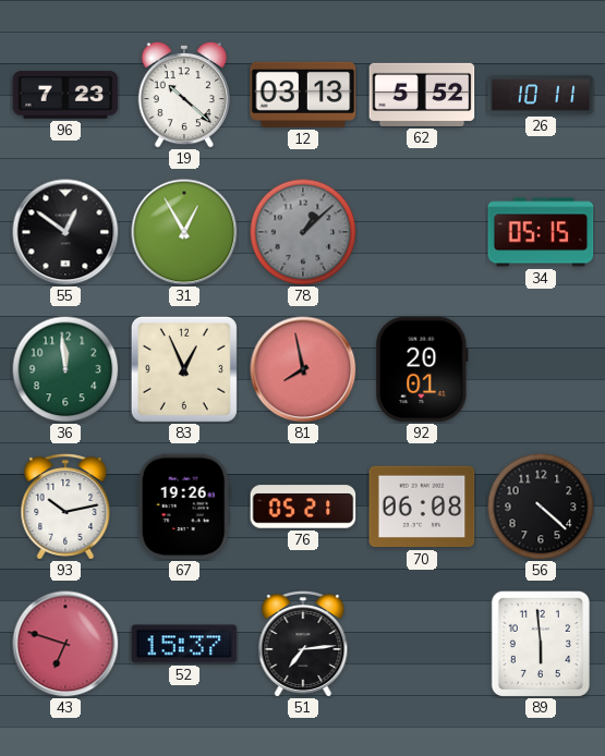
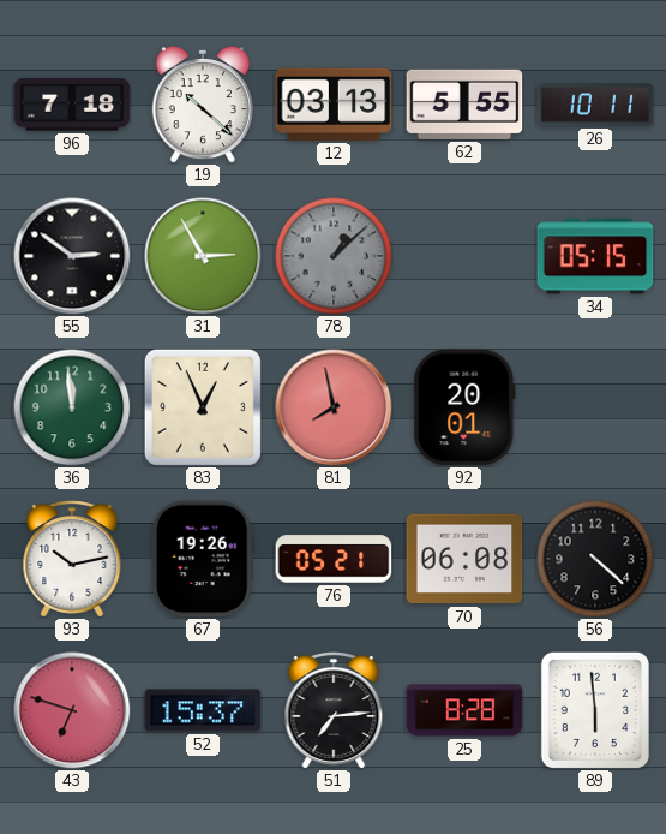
96: 7:23 -> 7:18
62: 5:52 -> 5:55
55: 12:51 -> 2:51
31: 12:55 -> 2:55
25: none -> 8:28
